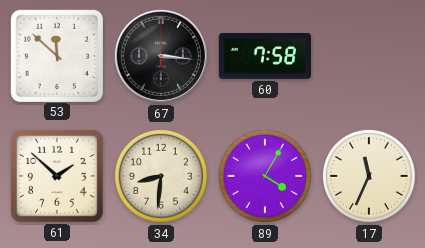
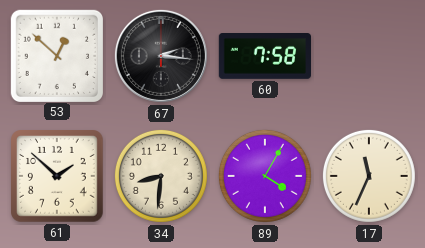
53: 11:52 -> 12:52
67: 3:16 -> 2:16
